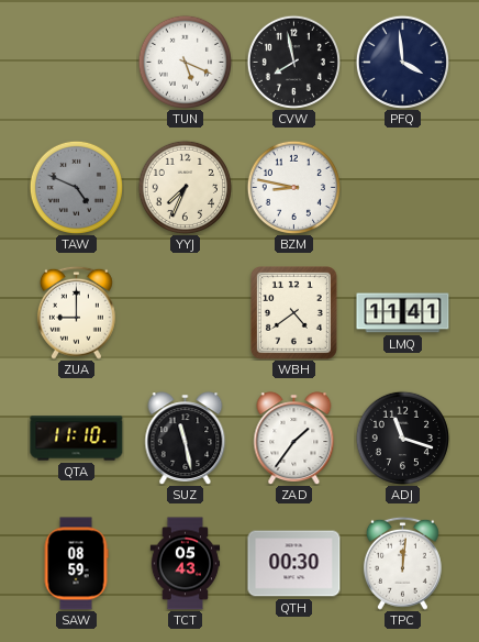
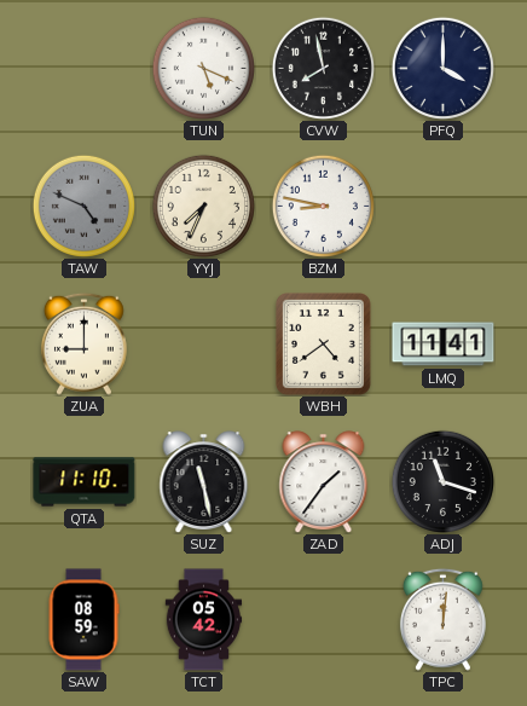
PFQ: 3:59 -> 4:00
TCT: 05:43 -> 05:42
QTH: 00:30 -> none
